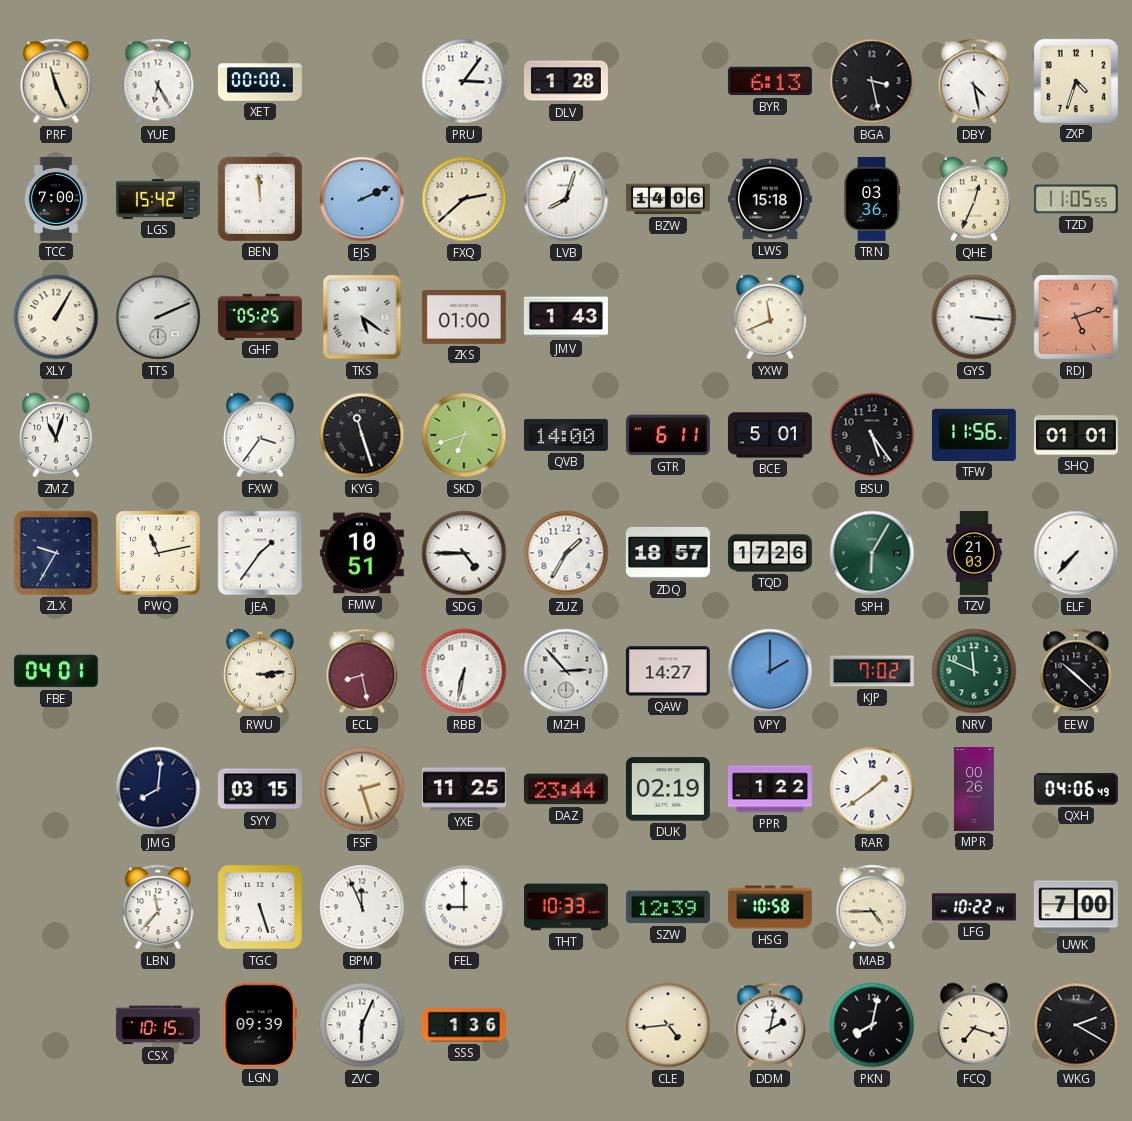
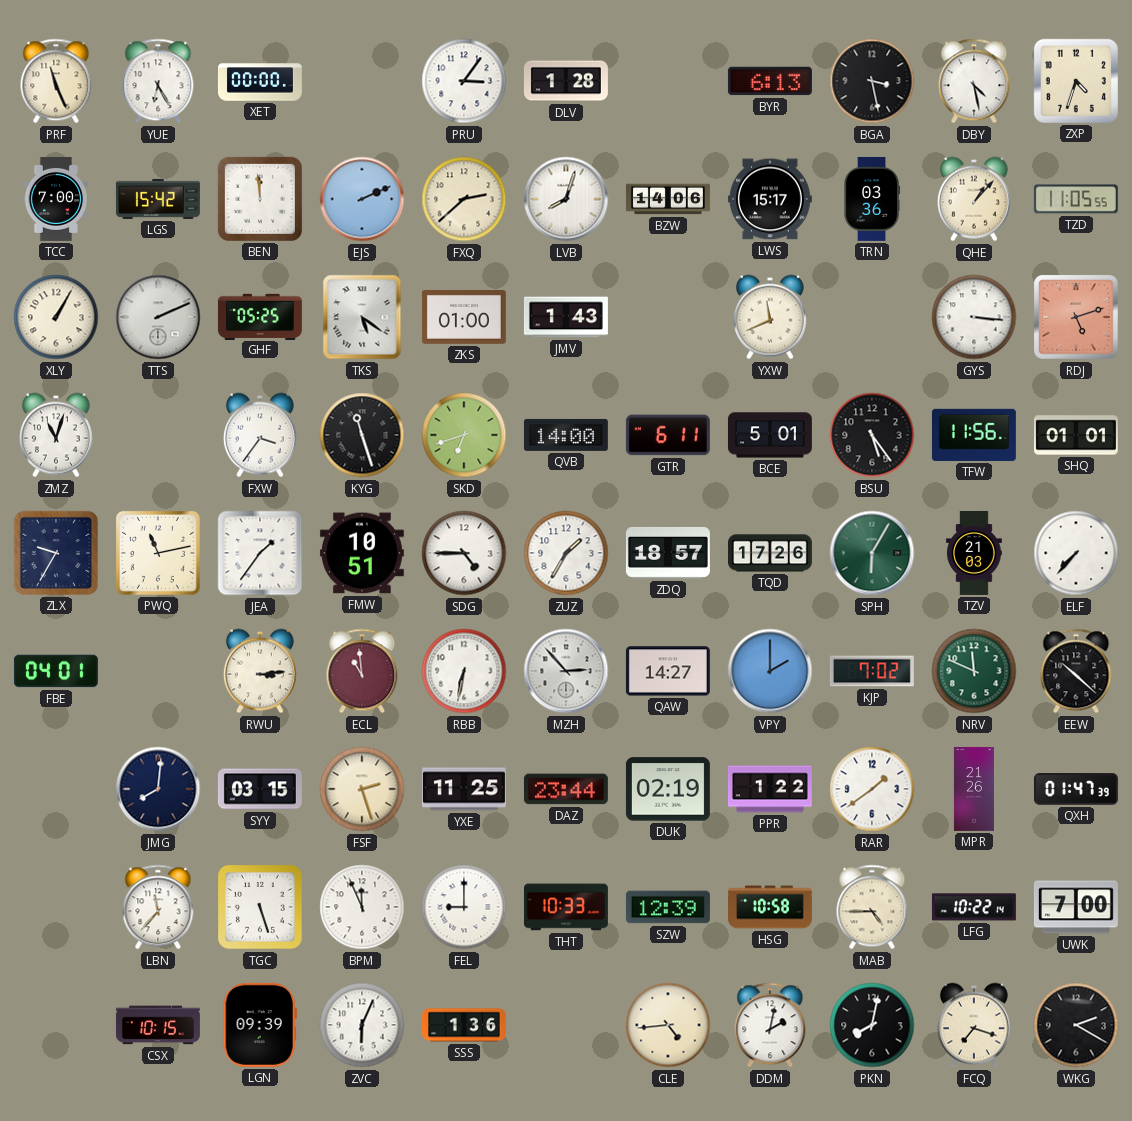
LWS: 15:18 -> 15:17
QHE: 12:34 -> 1:07
ECL: 8:28 -> 10:59
MPR: 00:26 -> 21:26
QXH: 04:06 -> 01:47
